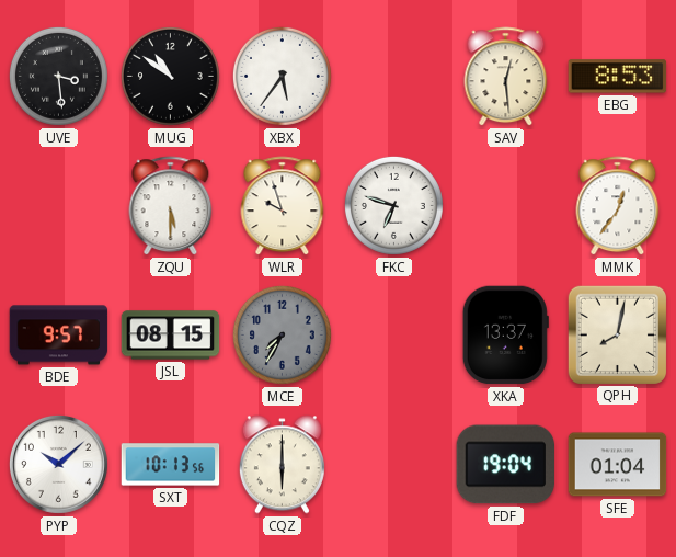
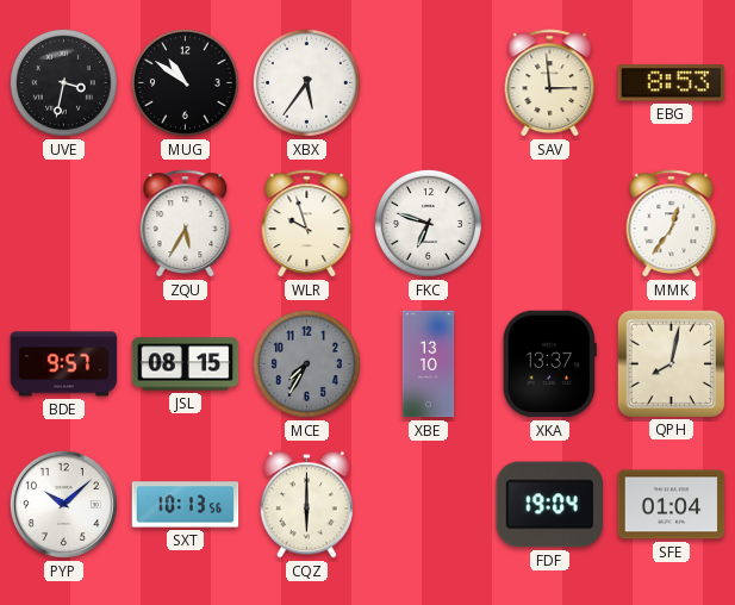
UVE: 3:29 -> 3:32
SAV: 12:29 -> 2:59
ZQU: 5:30 -> 5:35
XBE: none -> 13:10
